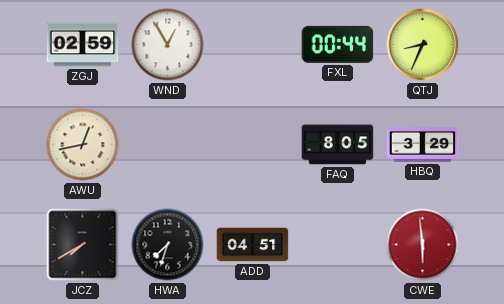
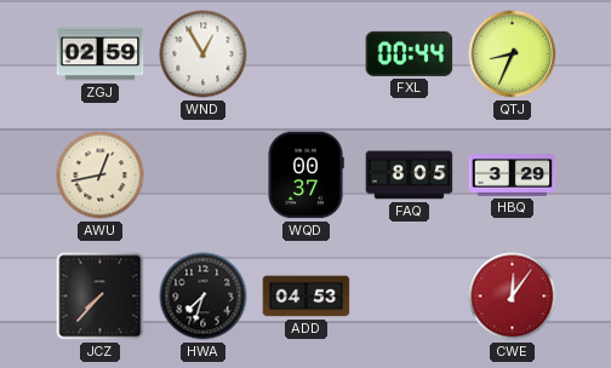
WQD: none -> 00:37
JCZ: 7:40 -> 7:37
ADD: 04:51 -> 04:53
CWE: 5:59 -> 12:06
